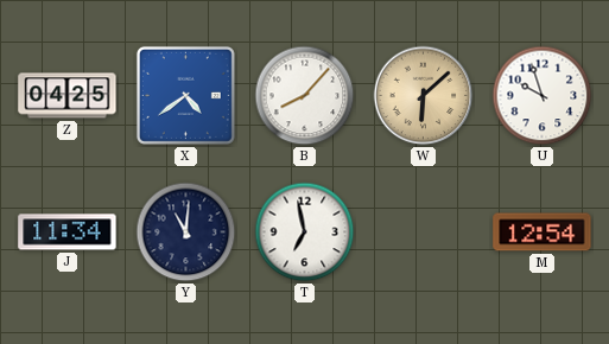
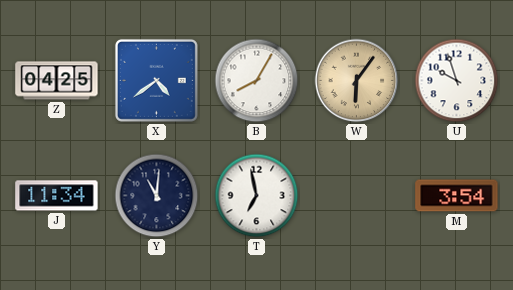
B: 8:07 -> 8:05
W: 6:08 -> 6:06
M: 12:54 -> 3:54
